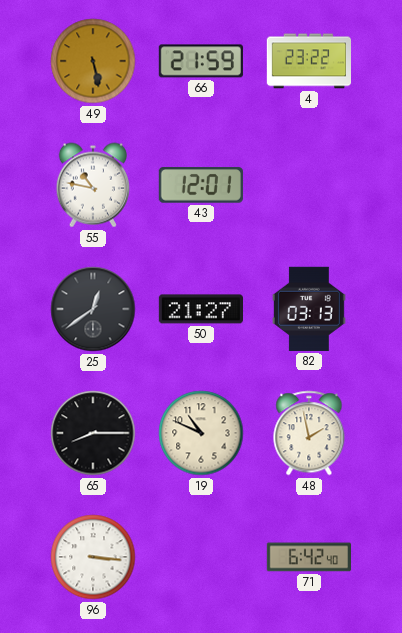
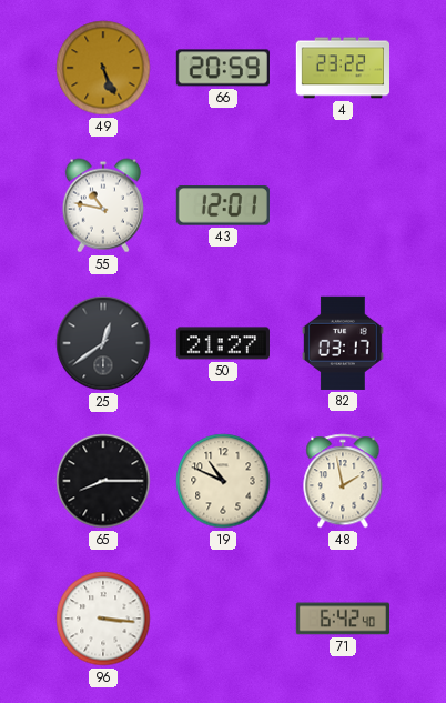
49: 5:28 -> 5:26
66: 21:59 -> 20:59
82: 03:13 -> 03:17
